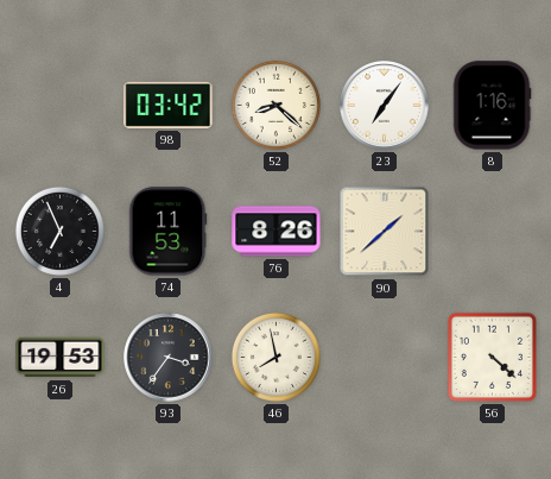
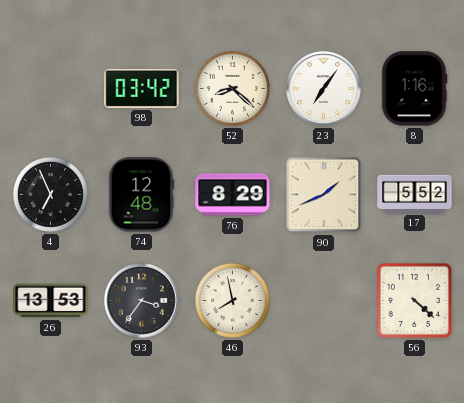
74: 11:53 -> 12:48
76: 8:26 -> 8:29
90: 1:38 -> 1:41
17: none -> 5:52
26: 19:53 -> 13:53
